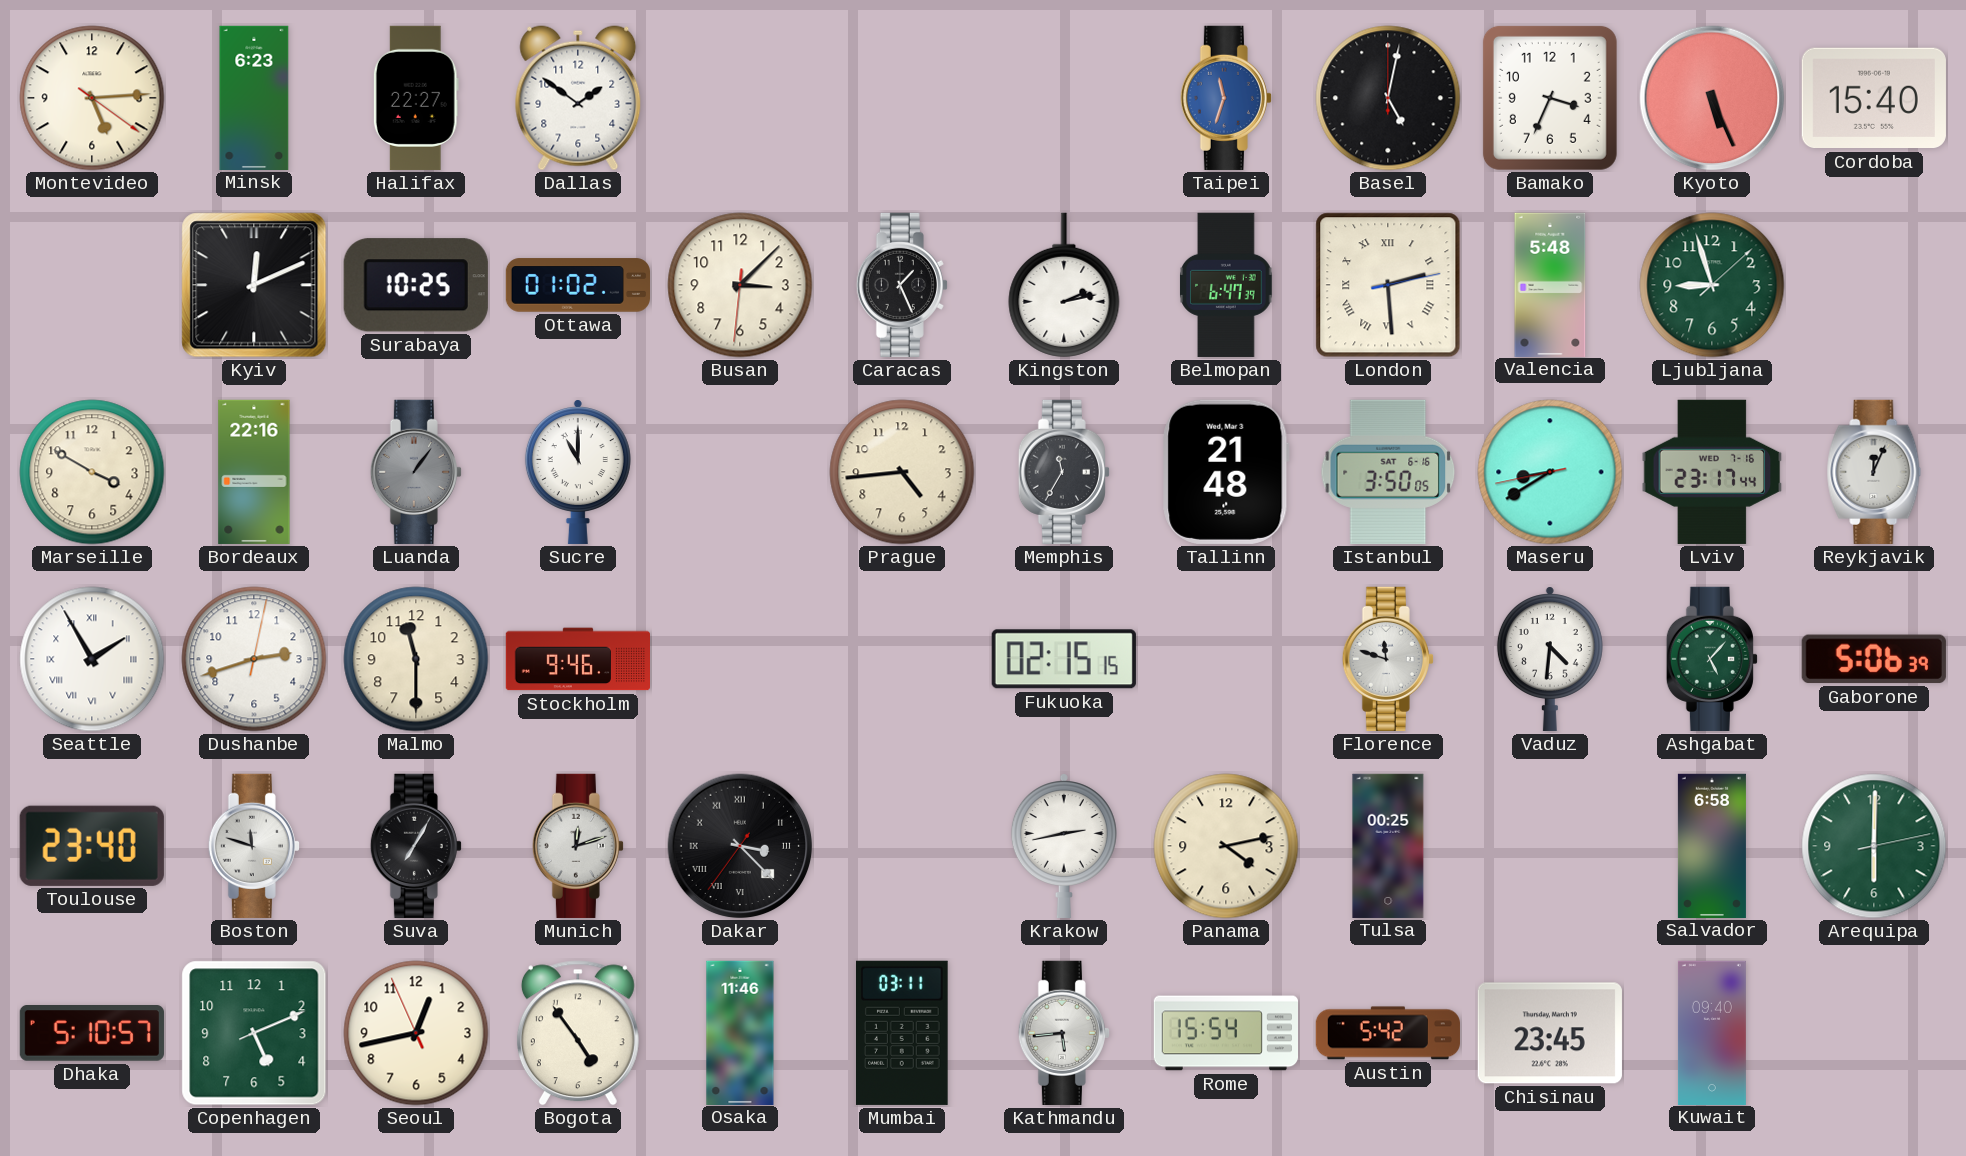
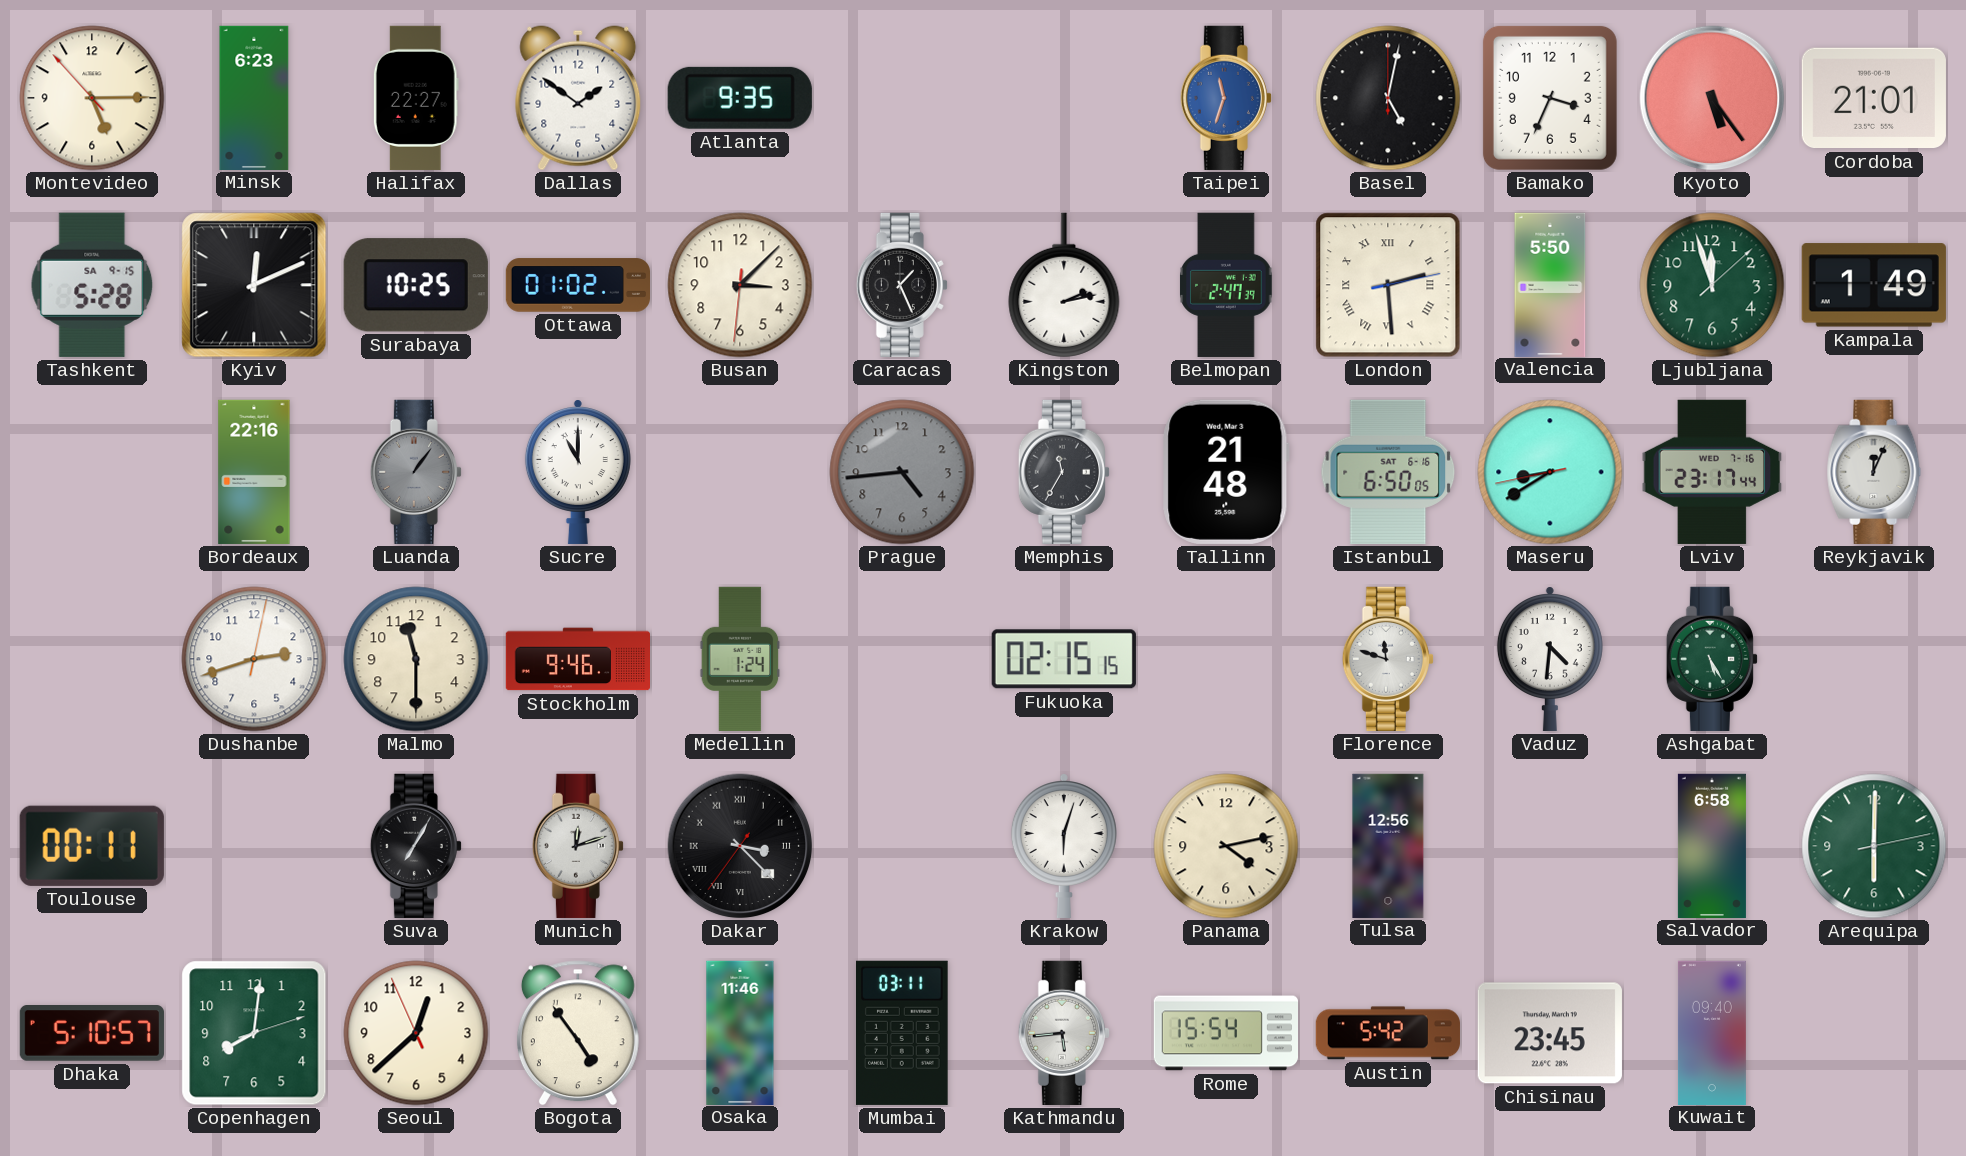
Montevideo: 5:14:21 -> 5:14:53
Atlanta: none -> 9:35
Kyoto: 5:26 -> 5:24
Cordoba: 15:40 -> 21:01
Tashkent: none -> 5:28
Belmopan: 6:47 -> 2:47
Valencia: 5:48 -> 5:50
Ljubljana: 8:57 -> 11:57
Kampala: none -> 1:49
Marseille: 3:50 -> none
Prague dial: cream -> grey
Istanbul: 3:50 -> 6:50
Seattle: 1:55 -> none
Medellin: none -> 1:24
Ashgabat: 5:07 -> 5:25
Gaborone: 5:06 -> none
Toulouse: 23:40 -> 00:11
Boston: 11:48 -> none
Krakow: 2:43 -> 6:03
Tulsa: 00:25 -> 12:56
Copenhagen: 5:11 -> 8:01
Seoul: 12:42 -> 12:37
